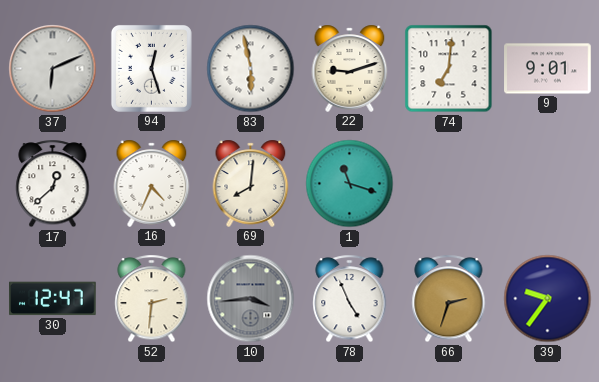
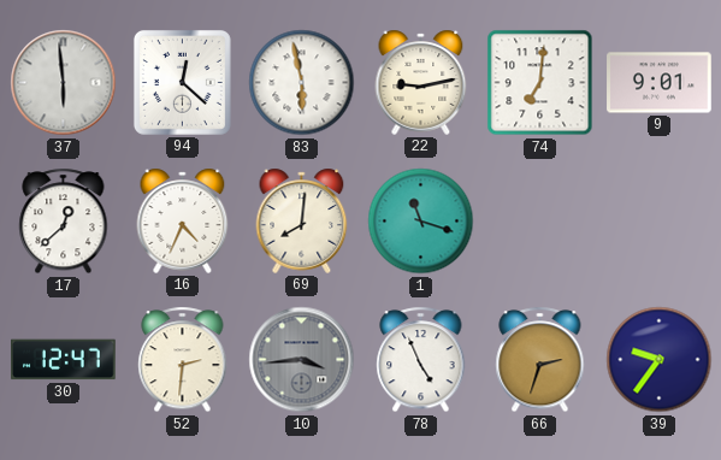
37: 6:11 -> 5:59
94: 12:27 -> 12:22
22: 9:12 -> 9:13
